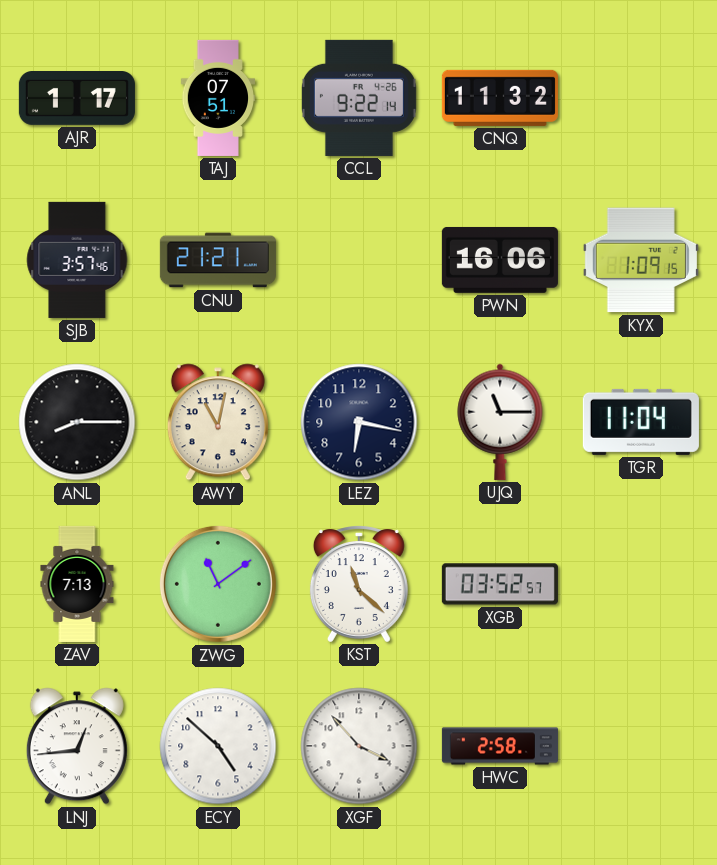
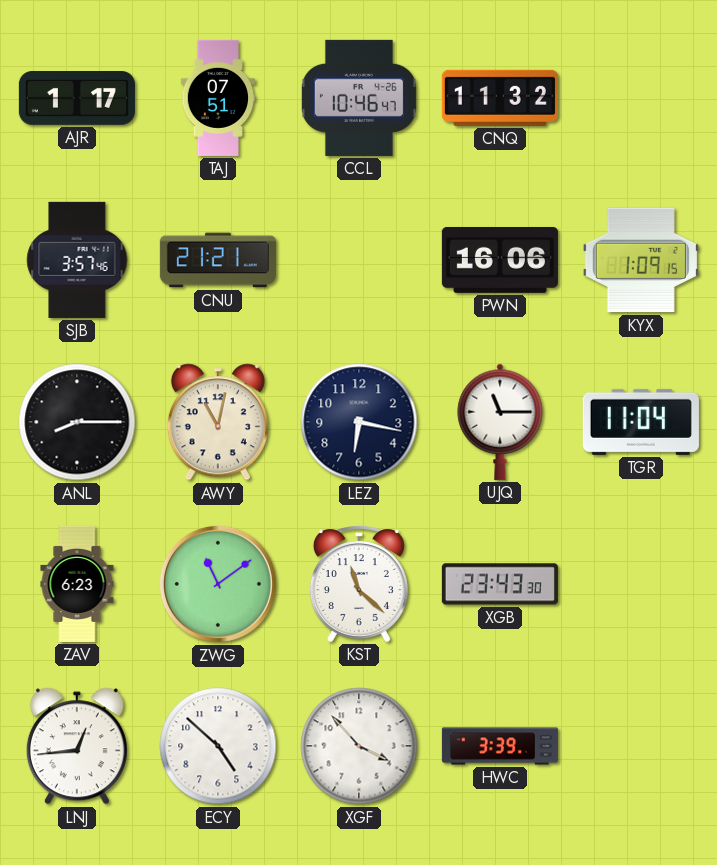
CCL: 9:22 -> 10:46
ZAV: 7:13 -> 6:23
XGB: 03:52 -> 23:43
HWC: 2:58 -> 3:39
